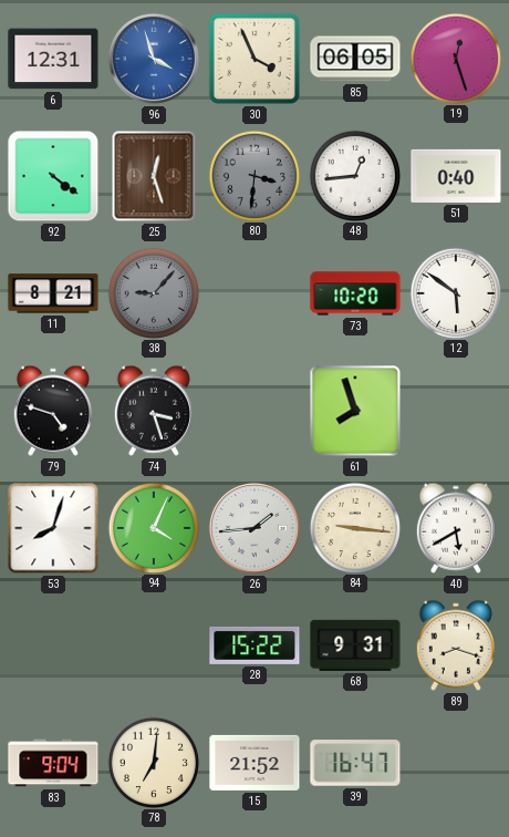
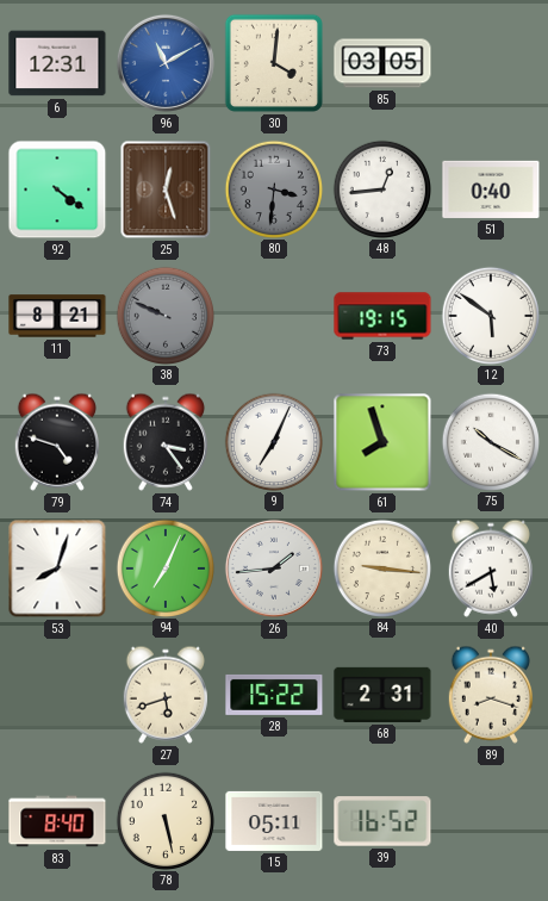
96: 3:57 -> 11:10
30: 3:56 -> 4:01
85: 06:05 -> 03:05
19: 12:27 -> none
38: 9:07 -> 9:49
73: 10:20 -> 19:15
74: 3:27 -> 3:24
9: none -> 7:04
75: none -> 10:20
94: 4:04 -> 7:04
27: none -> 5:42
68: 9:31 -> 2:31
83: 9:04 -> 8:40
78: 7:01 -> 5:28
15: 21:52 -> 05:11
39: 16:47 -> 16:52
